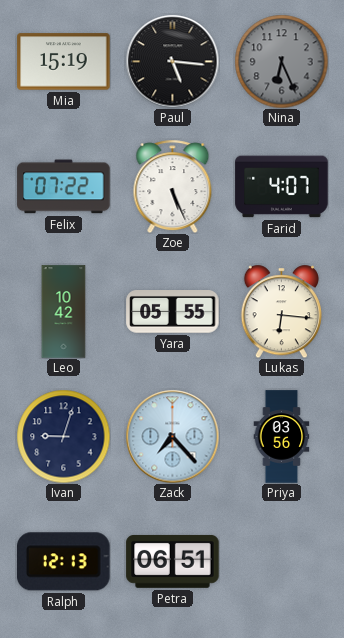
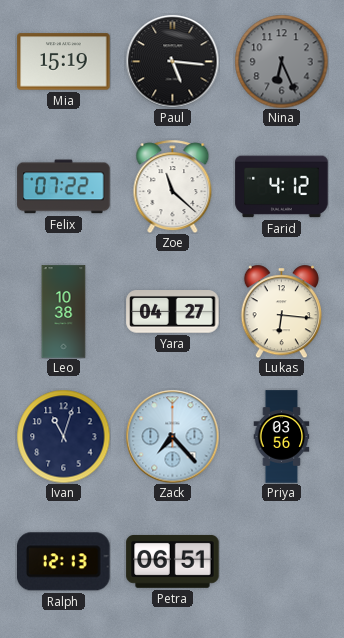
Zoe: 5:26 -> 11:22
Farid: 4:07 -> 4:12
Leo: 10:42 -> 10:38
Yara: 05:55 -> 04:27
Ivan: 9:03 -> 11:03
